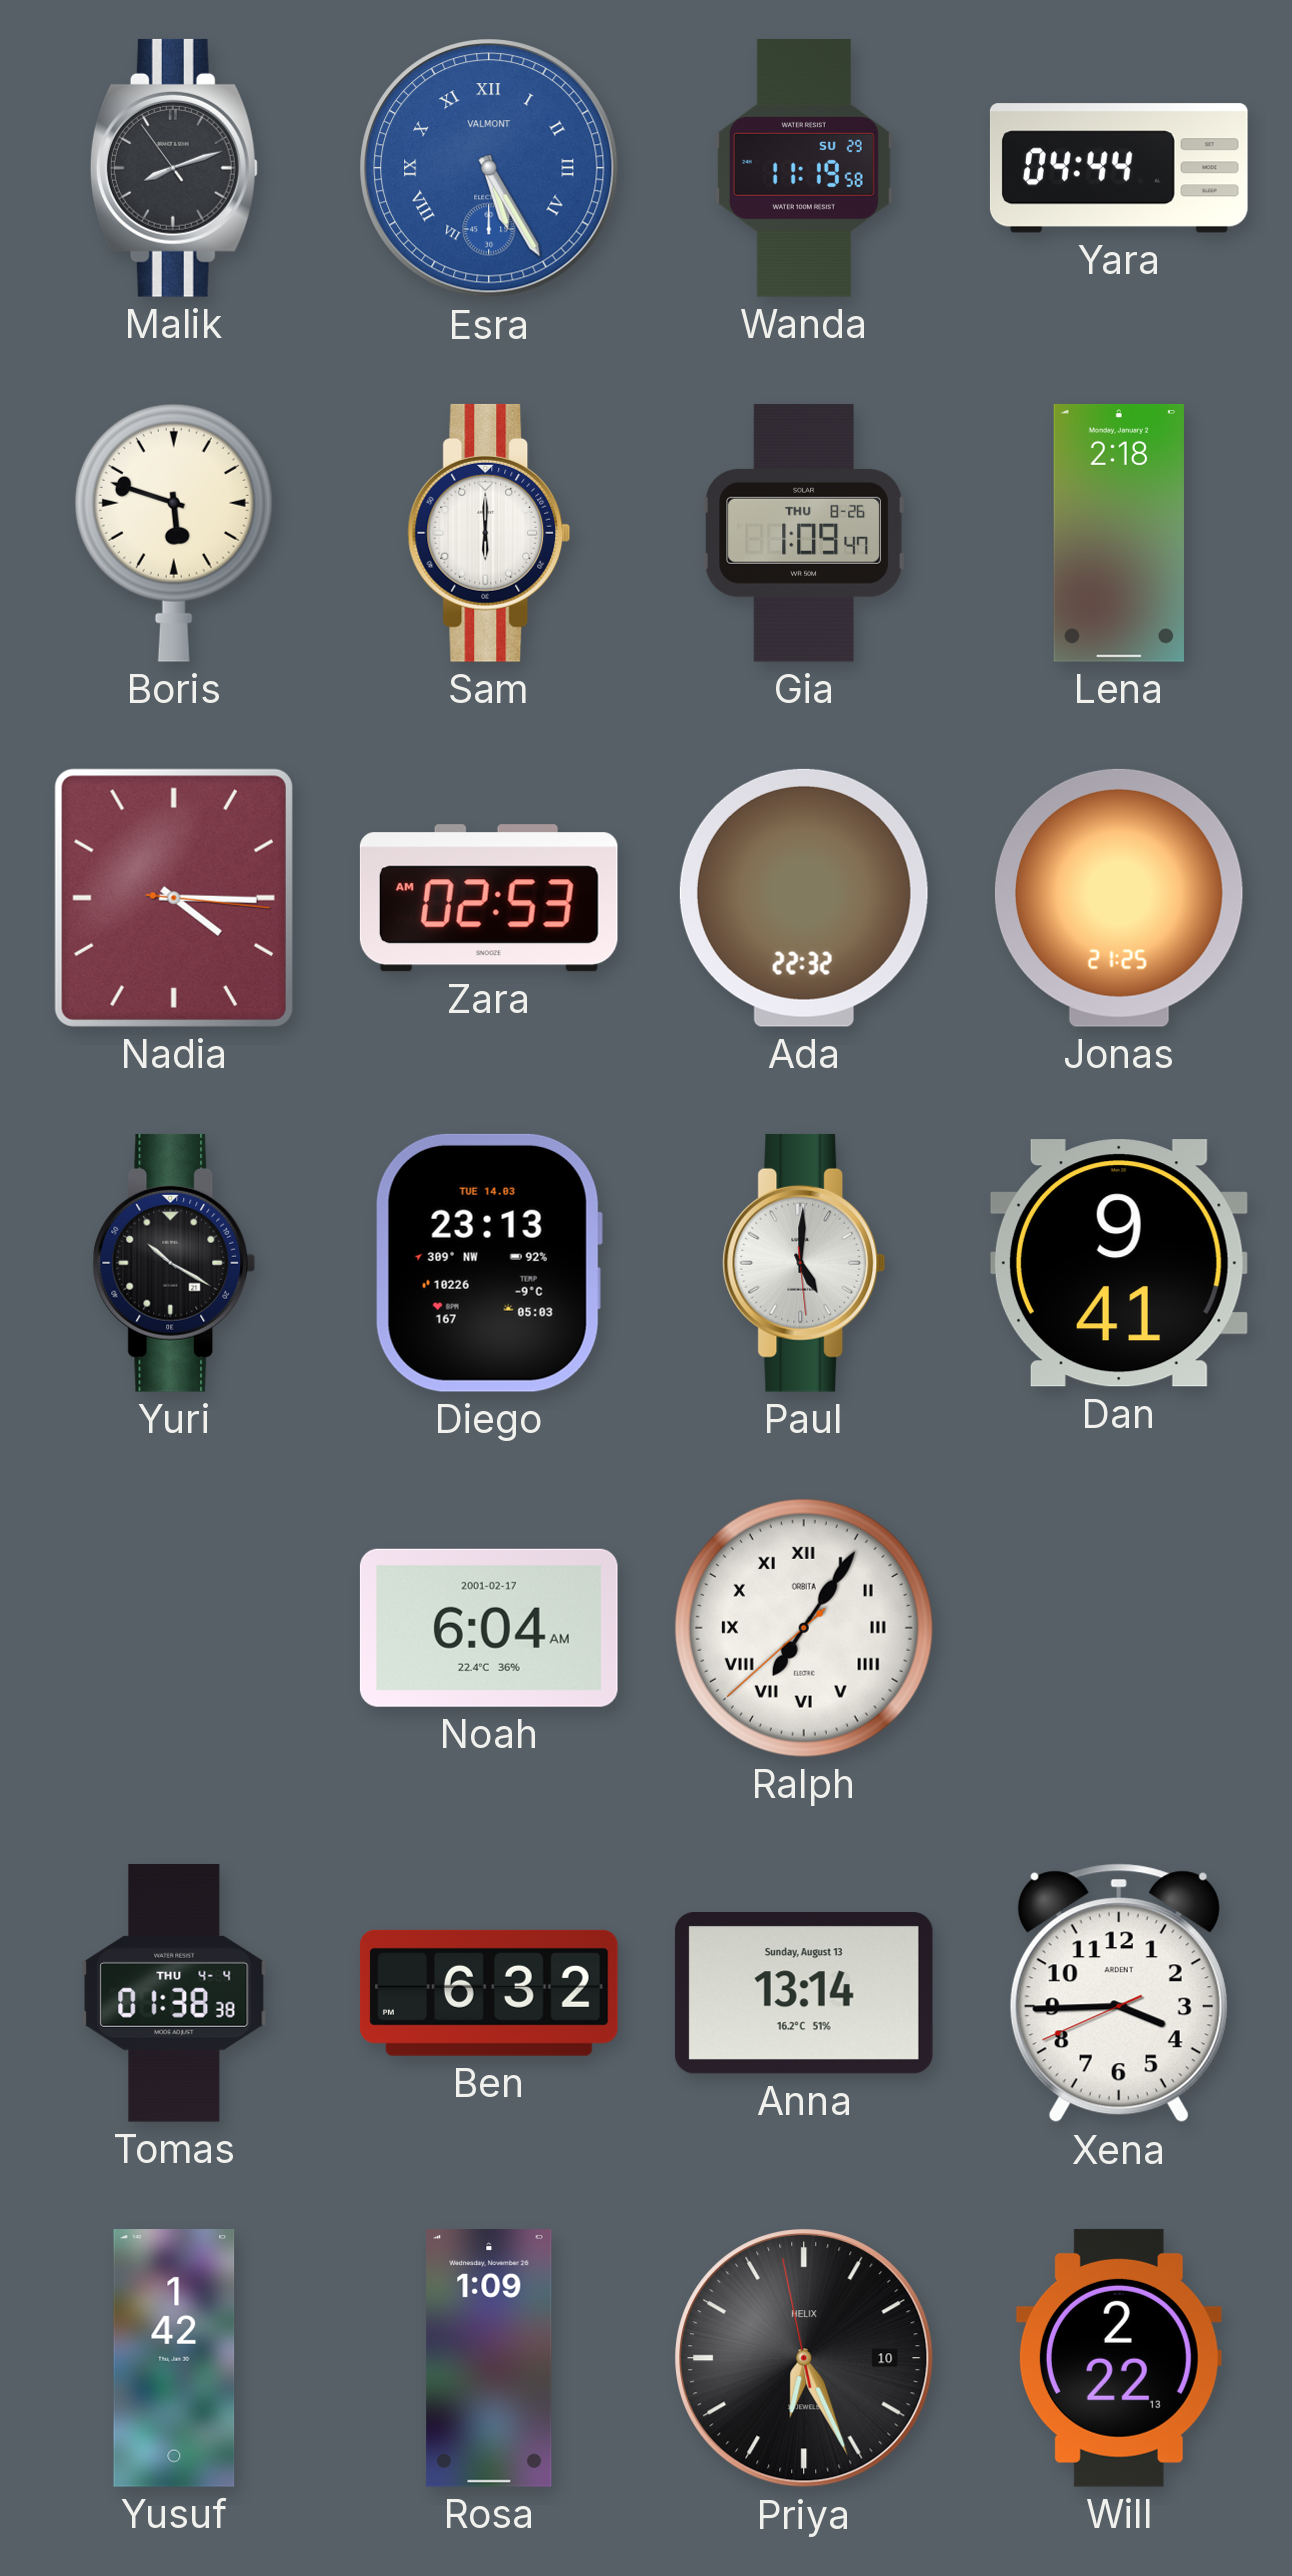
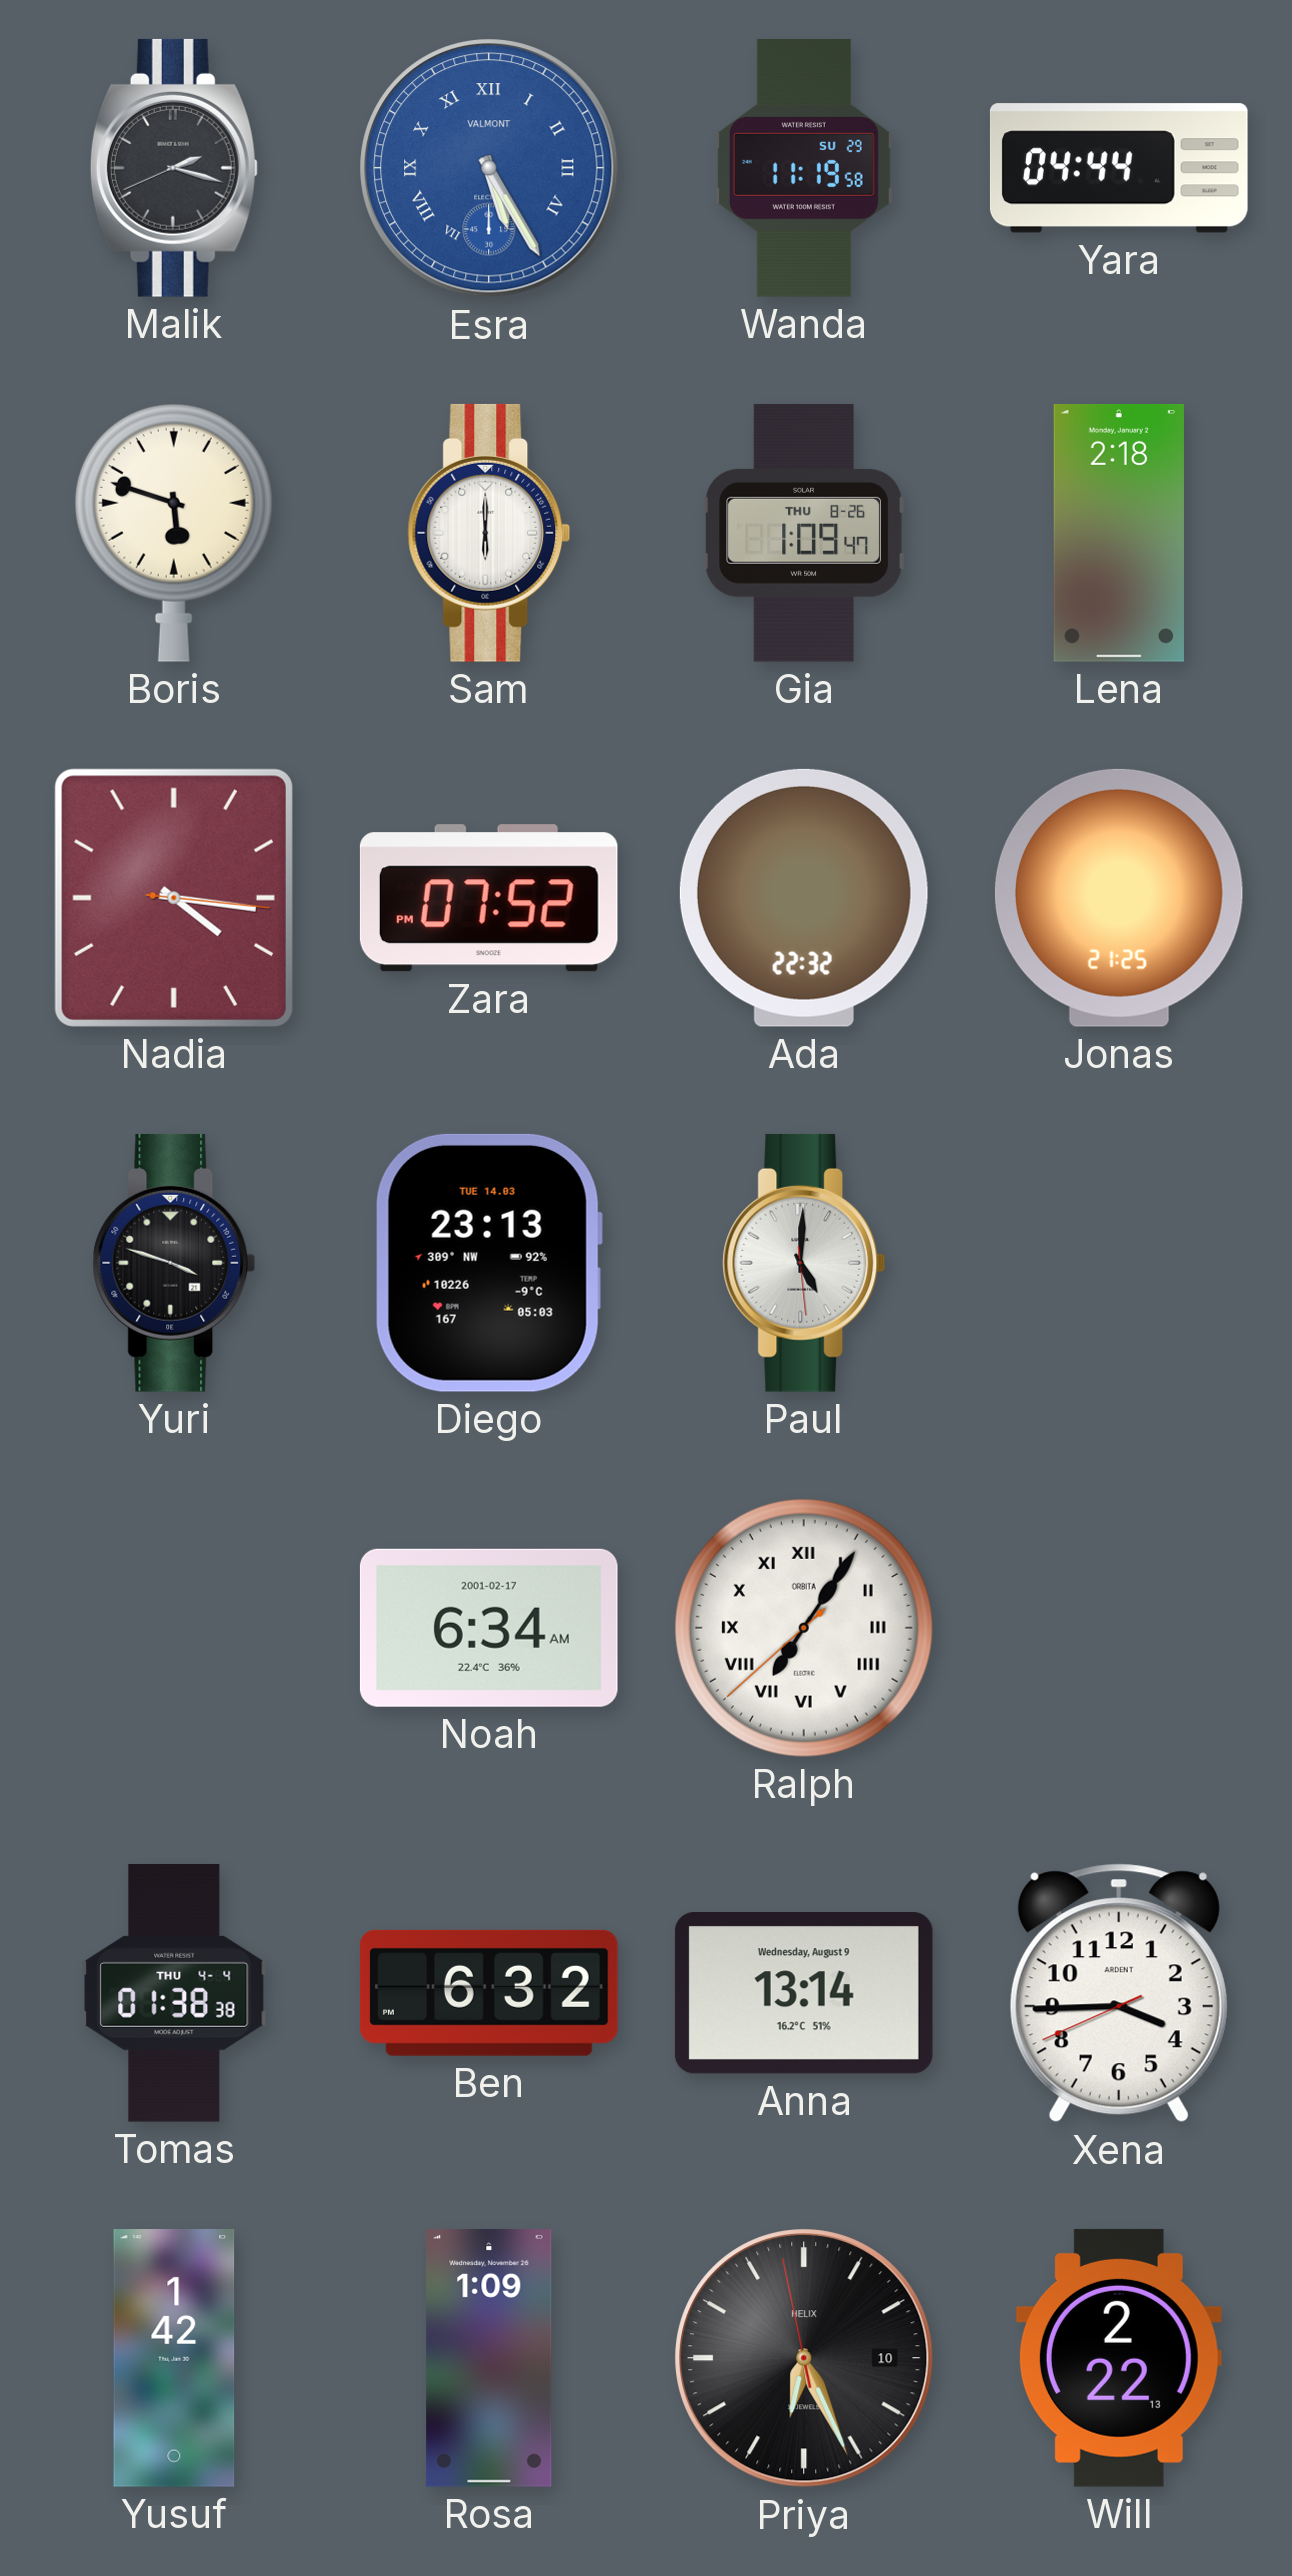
Malik: 8:11 -> 2:17
Nadia: 4:15 -> 4:16
Zara: 02:53 -> 07:52
Yuri: 10:20 -> 3:48
Dan: 9:41 -> none
Noah: 6:04 -> 6:34
Anna date: Sunday, August 13 -> Wednesday, August 9
